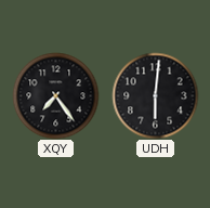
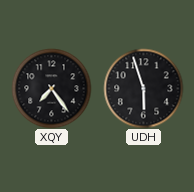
UDH: 6:01 -> 5:57
